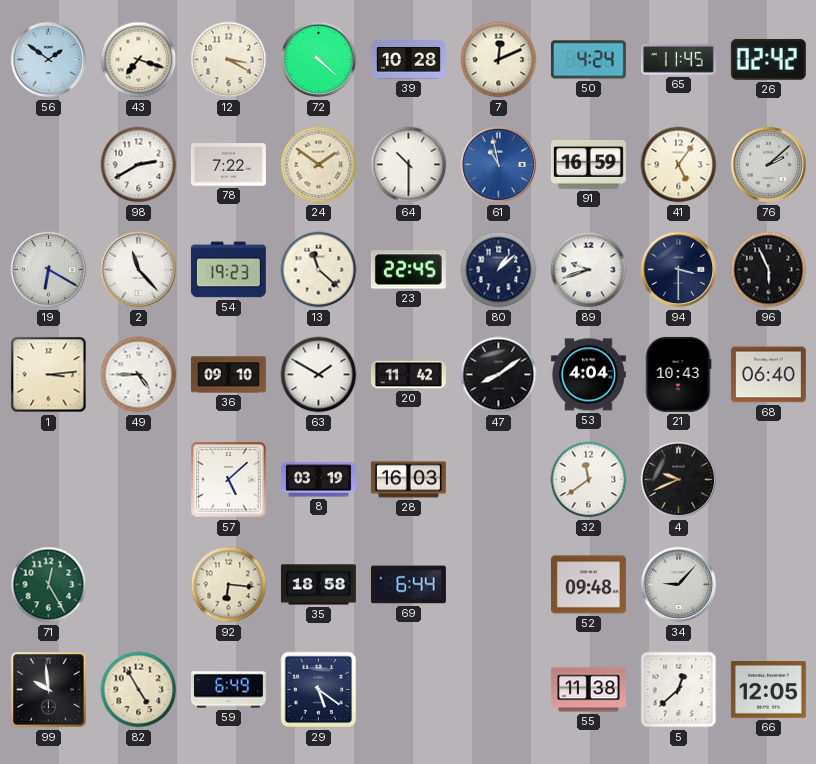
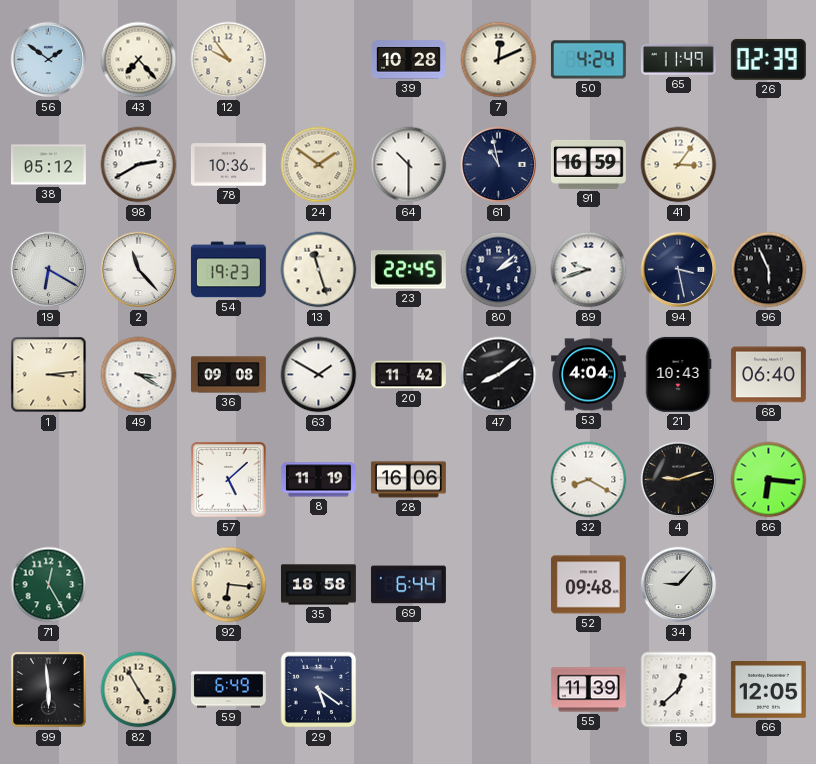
43: 7:18 -> 7:23
12: 3:20 -> 9:54
72: 4:22 -> none
65: 11:45 -> 11:49
26: 02:42 -> 02:39
38: none -> 05:12
78: 7:22 -> 10:36
61 dial: blue -> navy
41: 5:06 -> 3:06
76: 2:08 -> none
13: 11:22 -> 11:27
80: 1:08 -> 2:08
94: 3:30 -> 3:28
49: 4:45 -> 3:20
36: 09:10 -> 09:08
8: 03:19 -> 11:19
28: 16:03 -> 16:06
32: 11:39 -> 8:20
4: 9:41 -> 9:12
86: none -> 6:16
99: 9:59 -> 5:59
55: 11:38 -> 11:39
